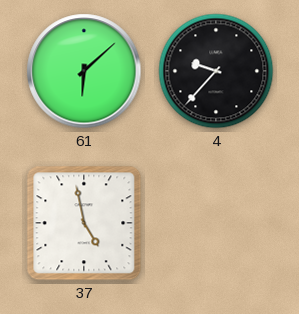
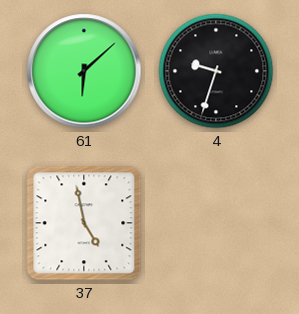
4: 9:37 -> 9:33
